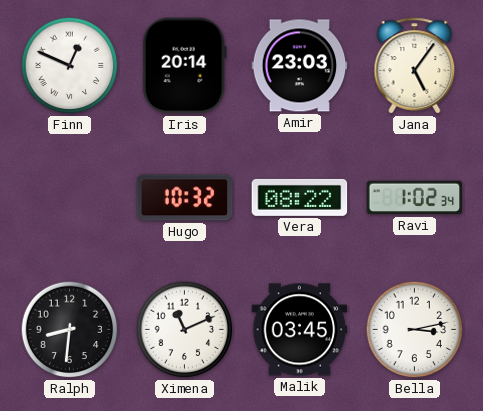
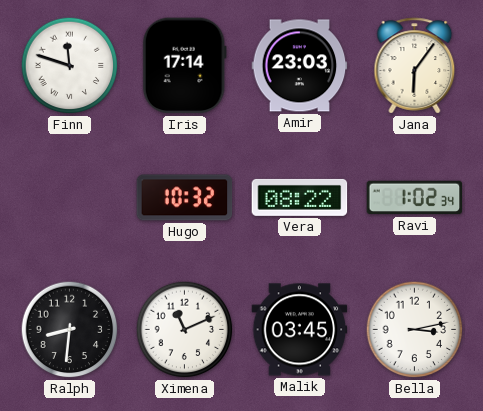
Finn: 12:49 -> 11:48
Iris: 20:14 -> 17:14
Jana: 5:06 -> 6:06
